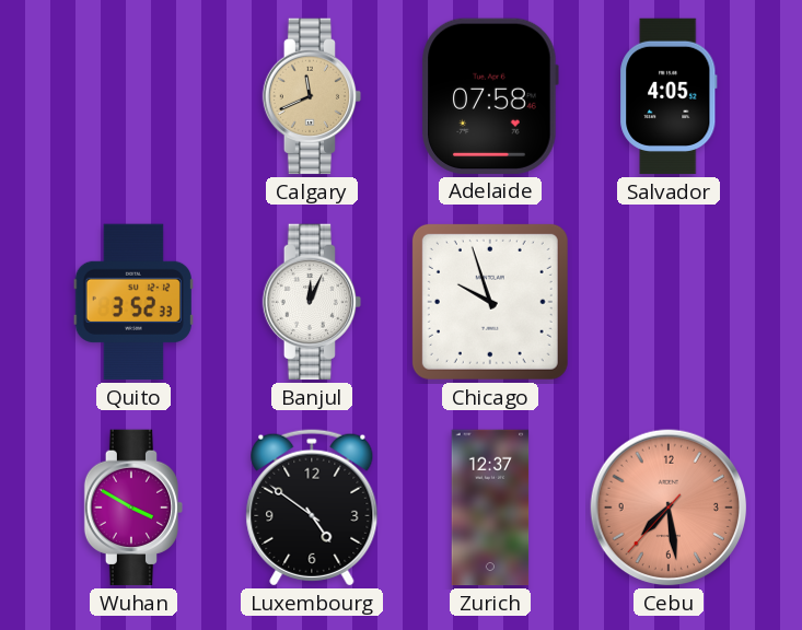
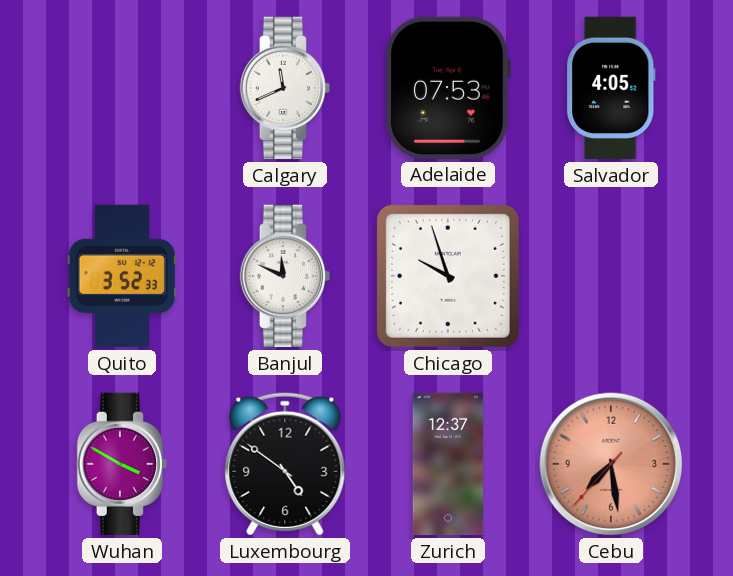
Calgary dial: champagne -> white
Adelaide: 07:58 -> 07:53
Banjul: 12:04 -> 11:49
